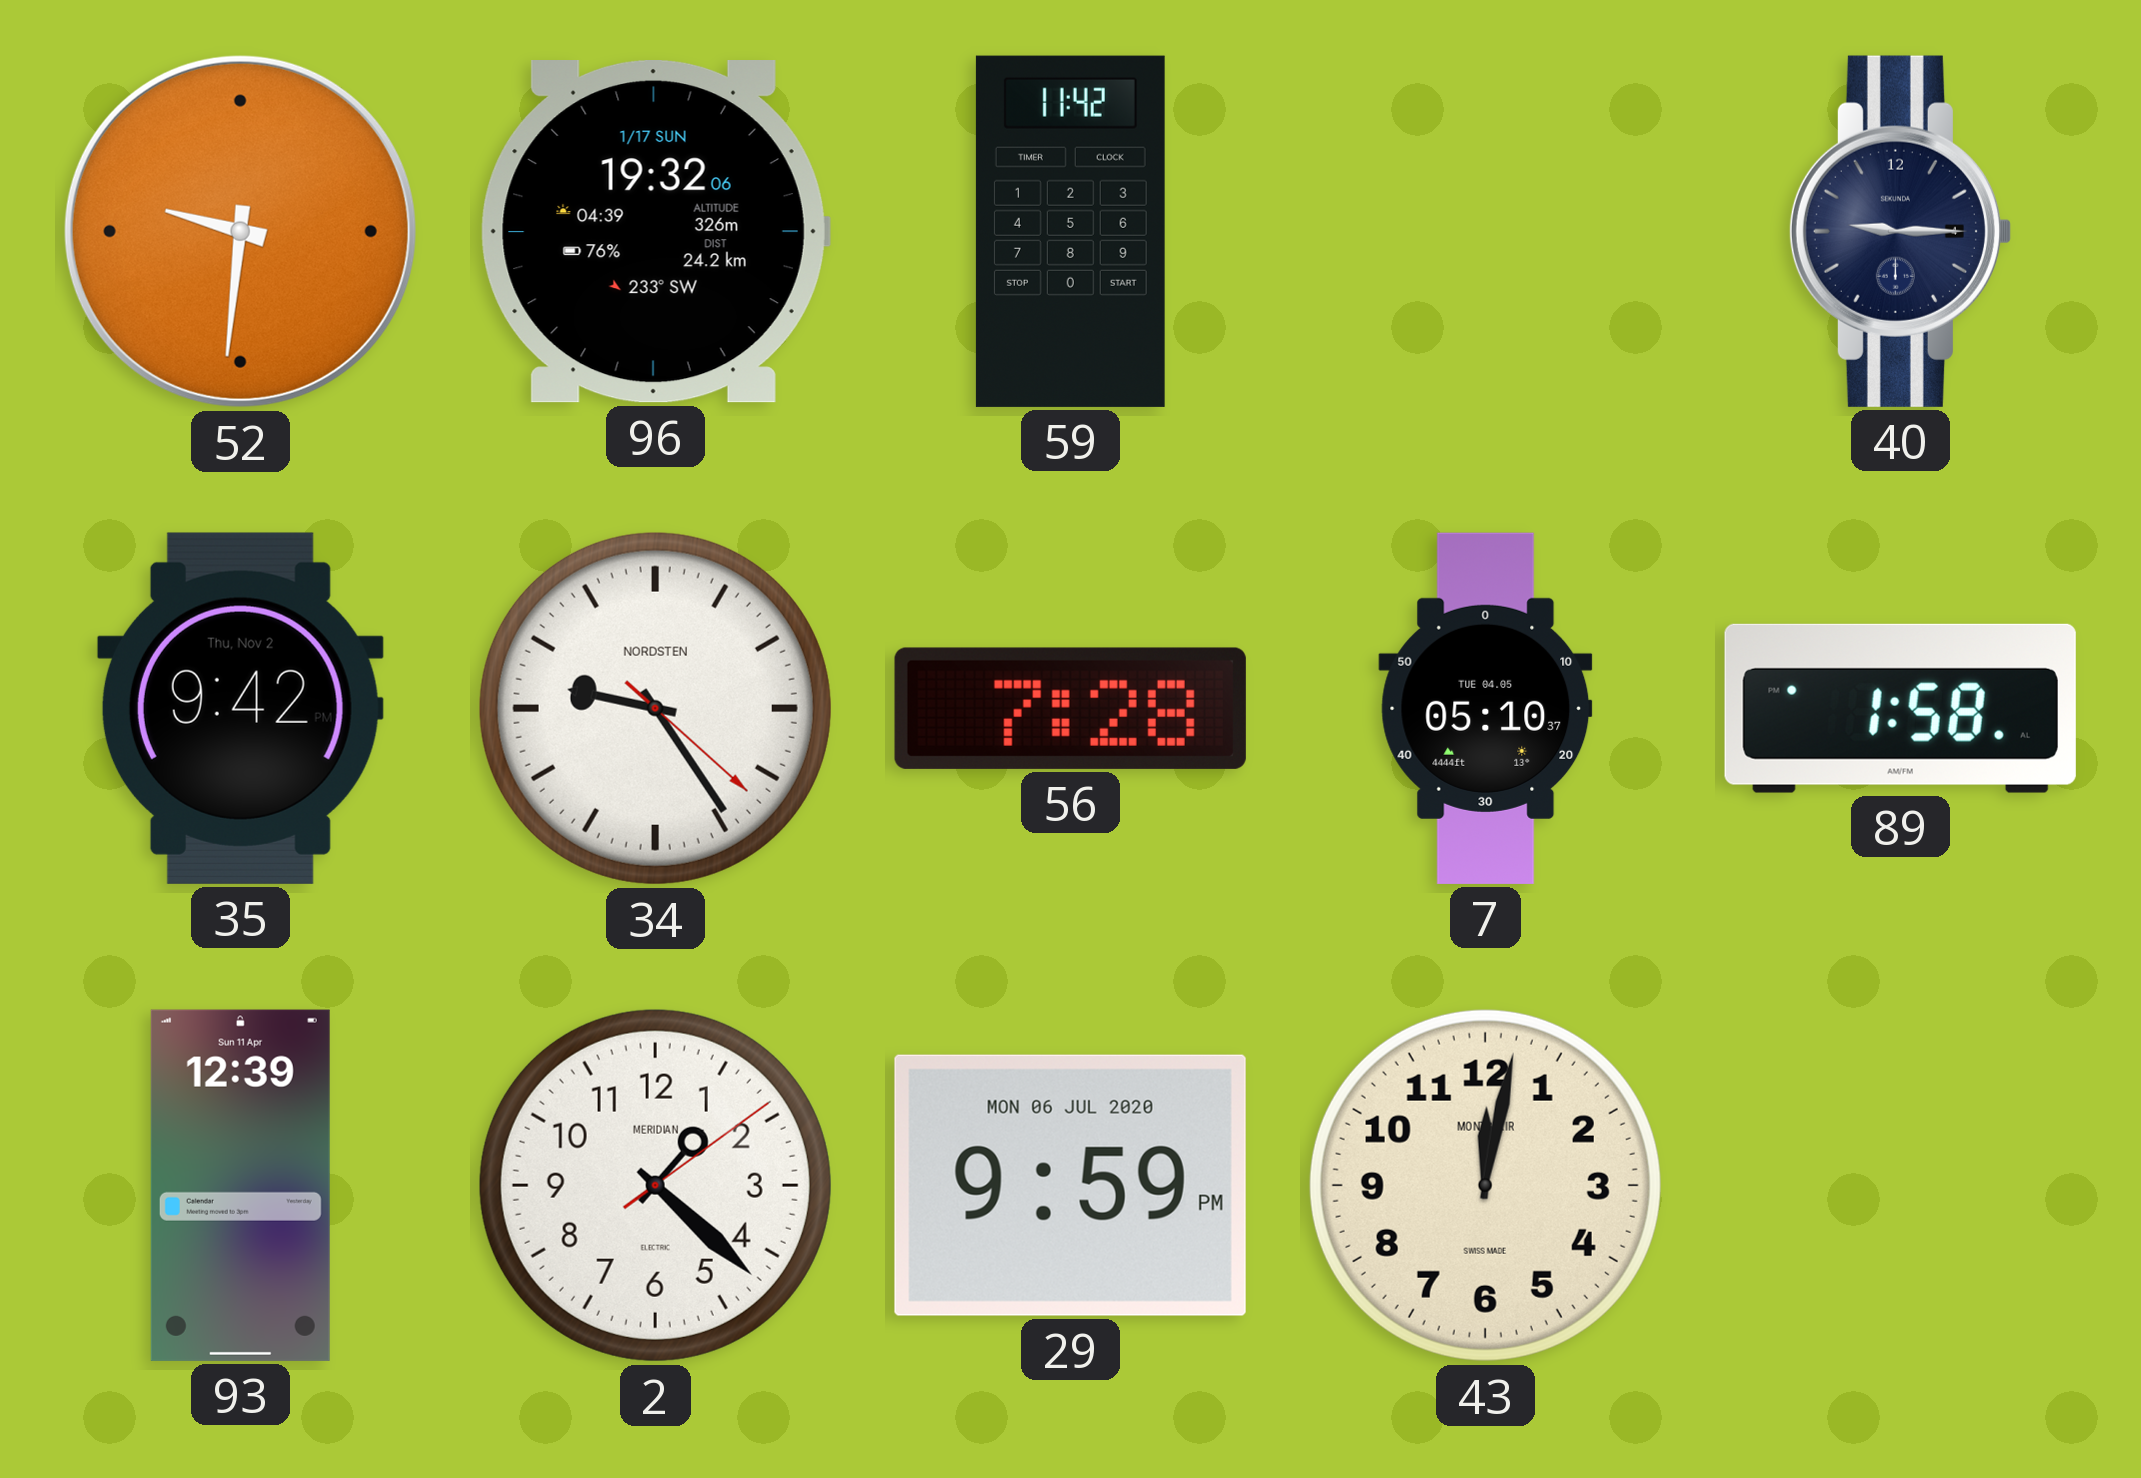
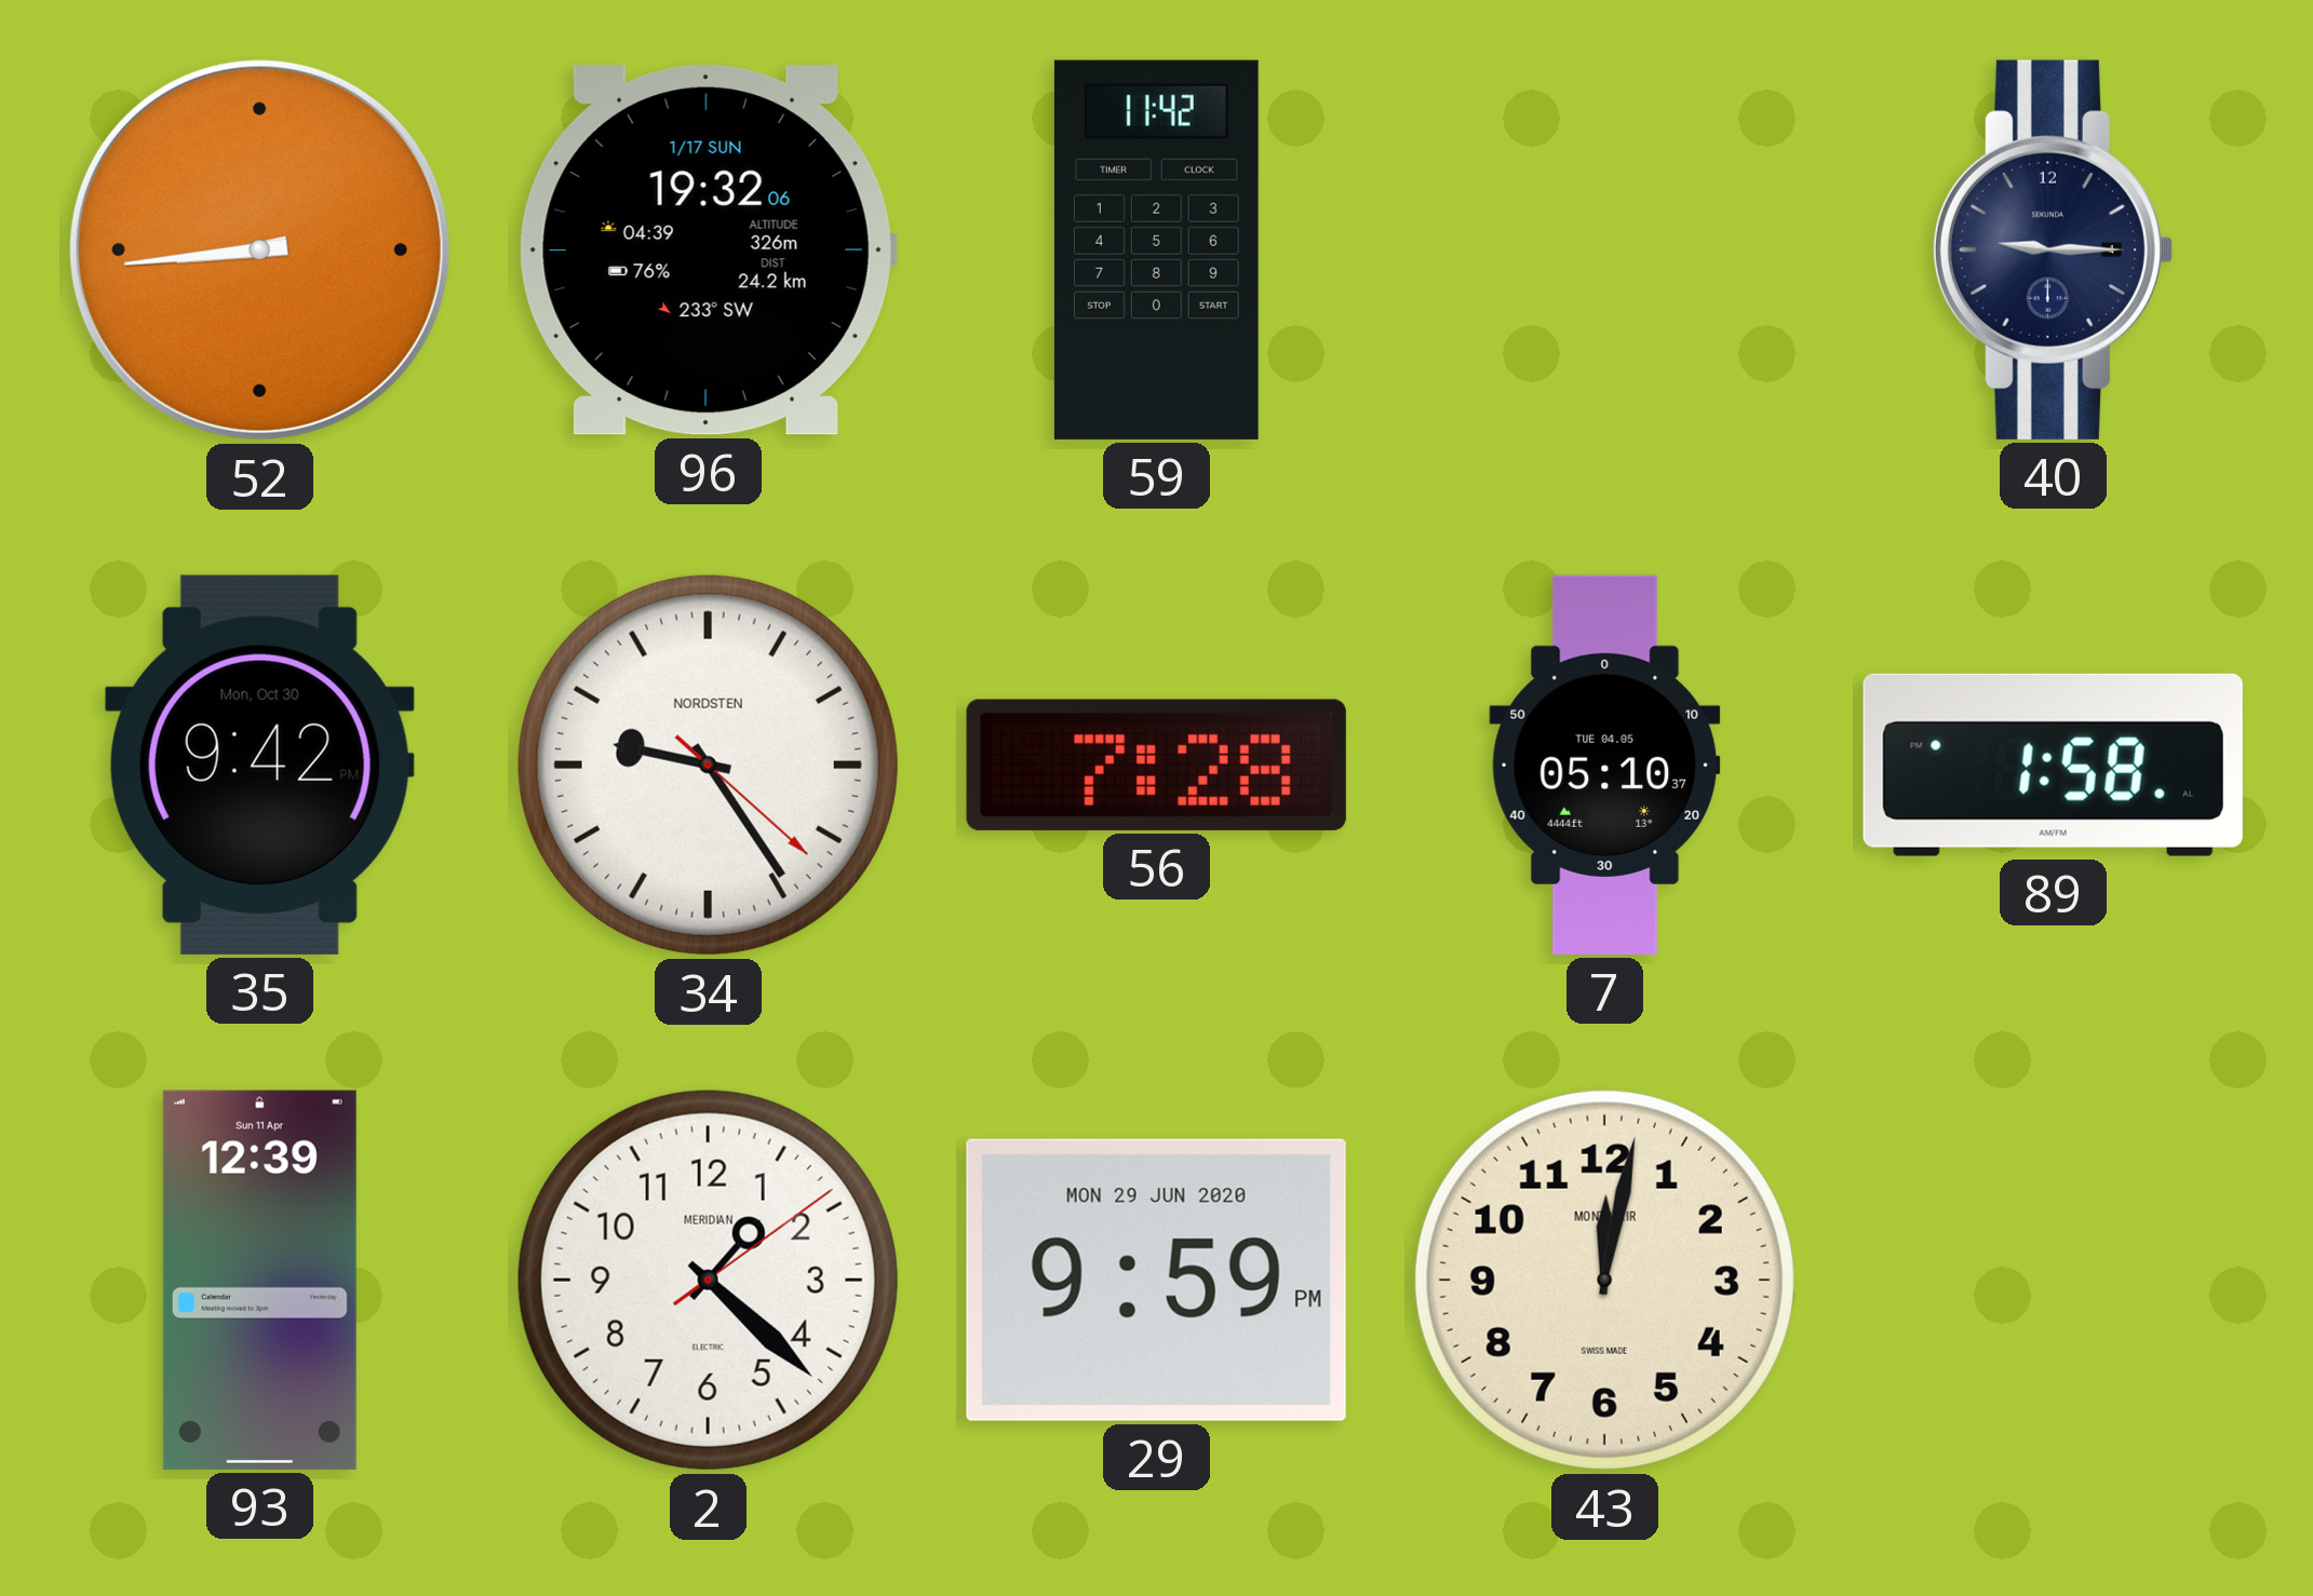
52: 9:31 -> 8:44
35 date: Thu, Nov 2 -> Mon, Oct 30
29 date: MON 06 JUL 2020 -> MON 29 JUN 2020
